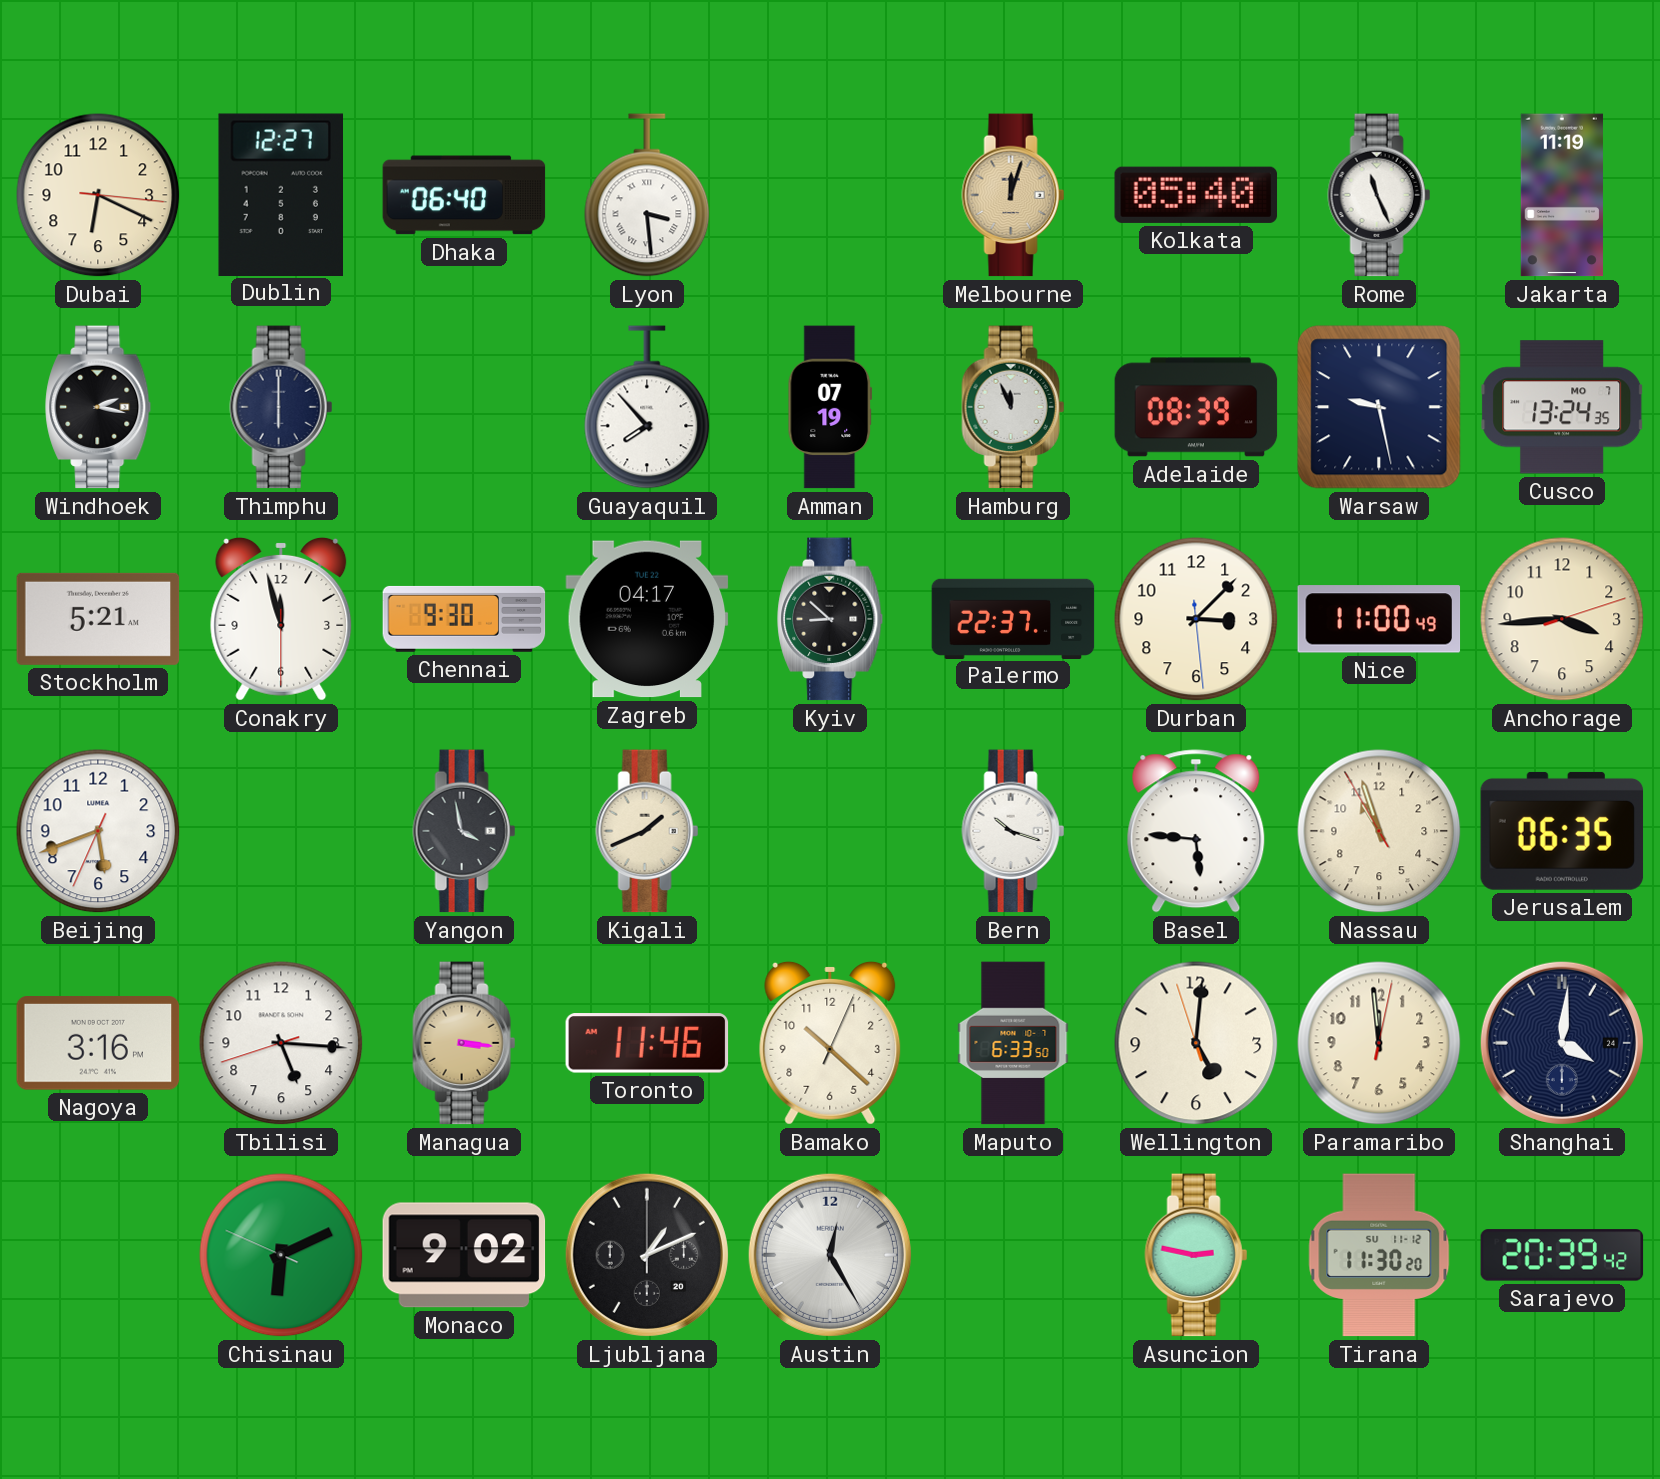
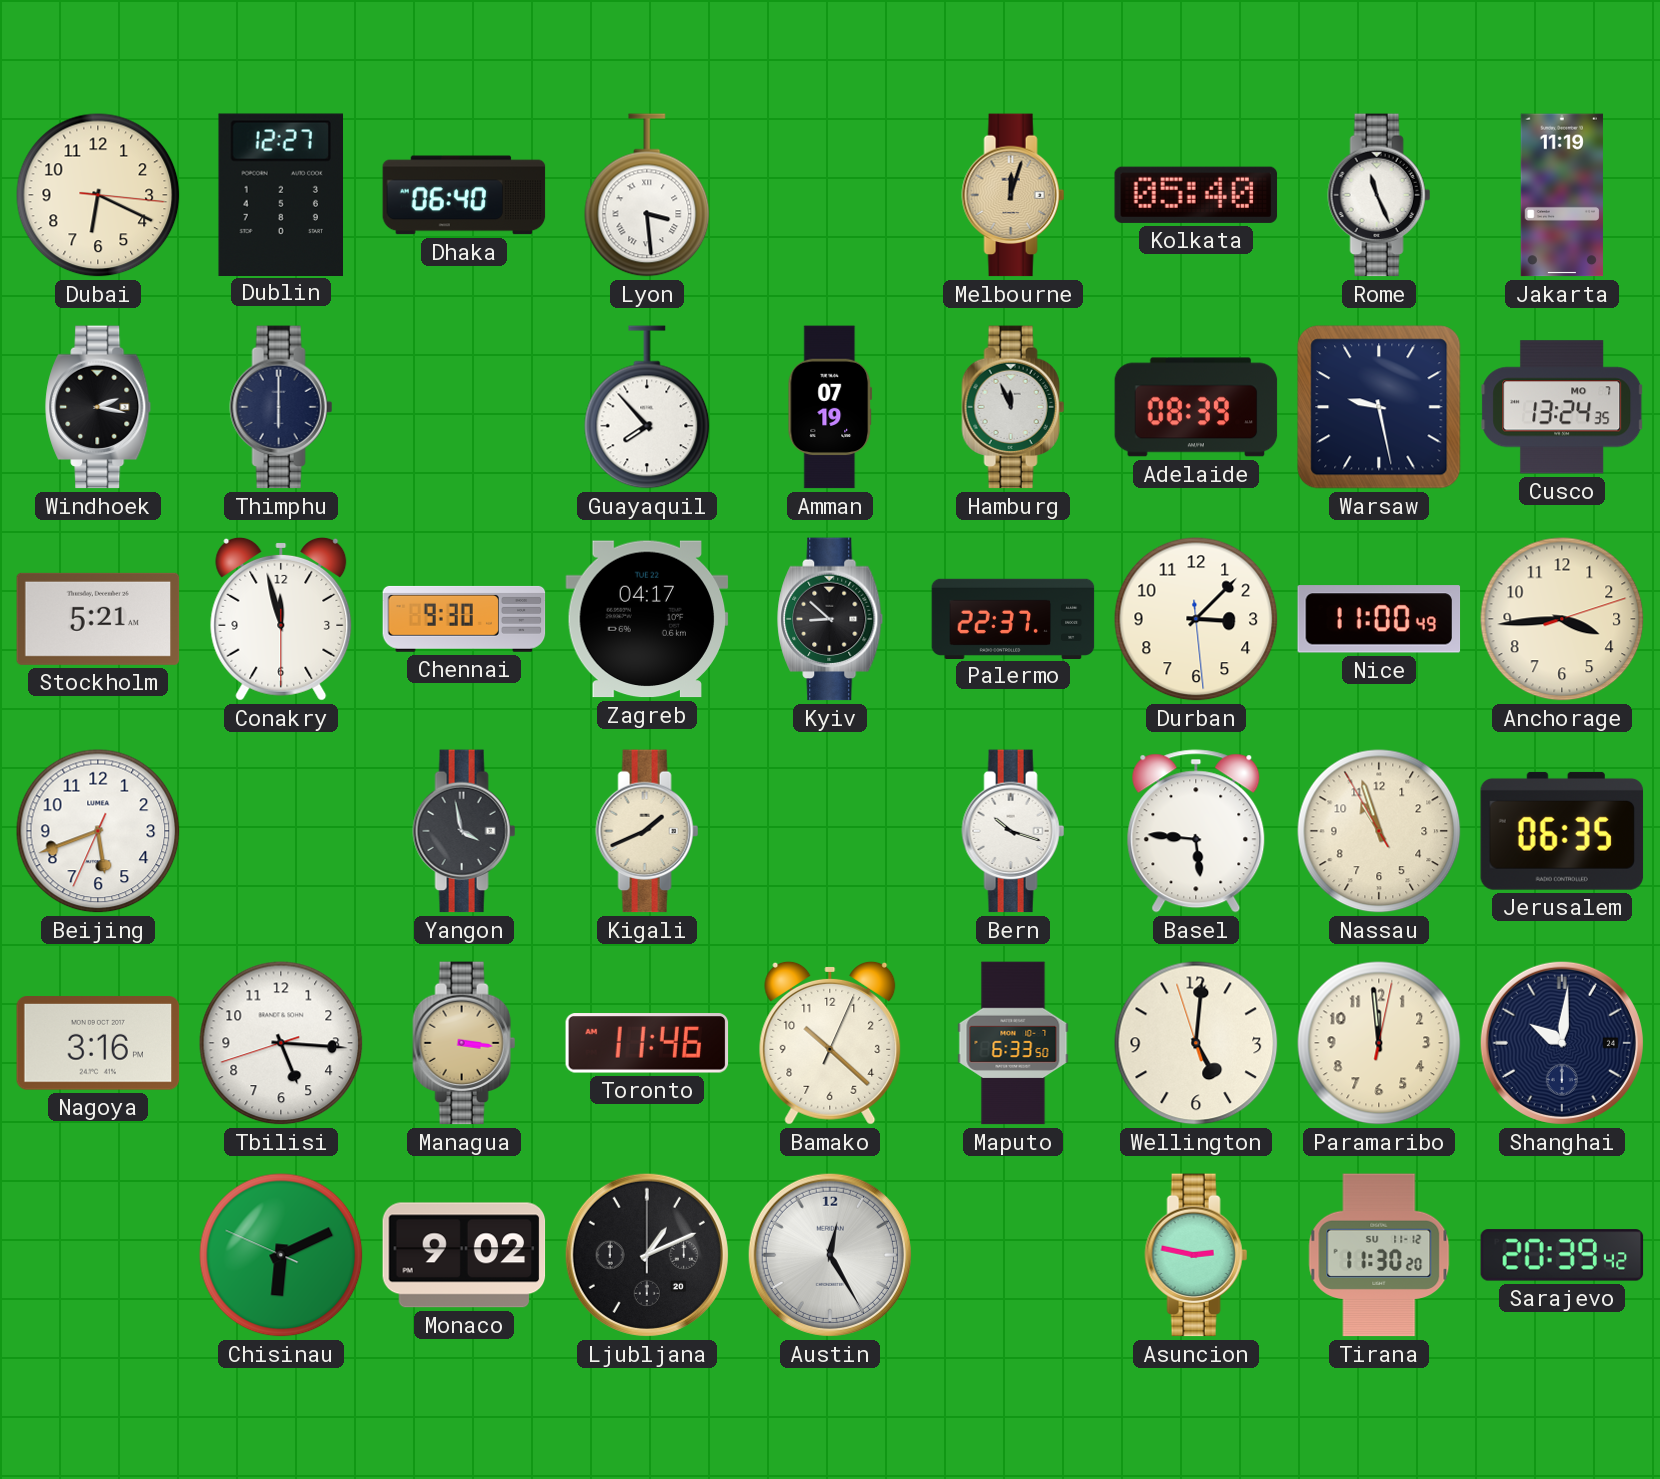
Shanghai: 4:01 -> 10:01
